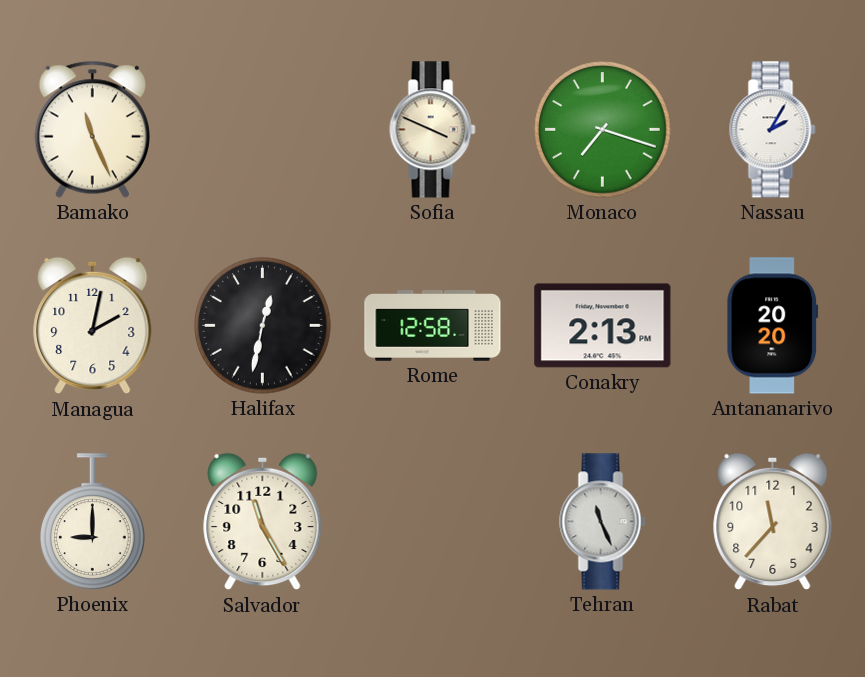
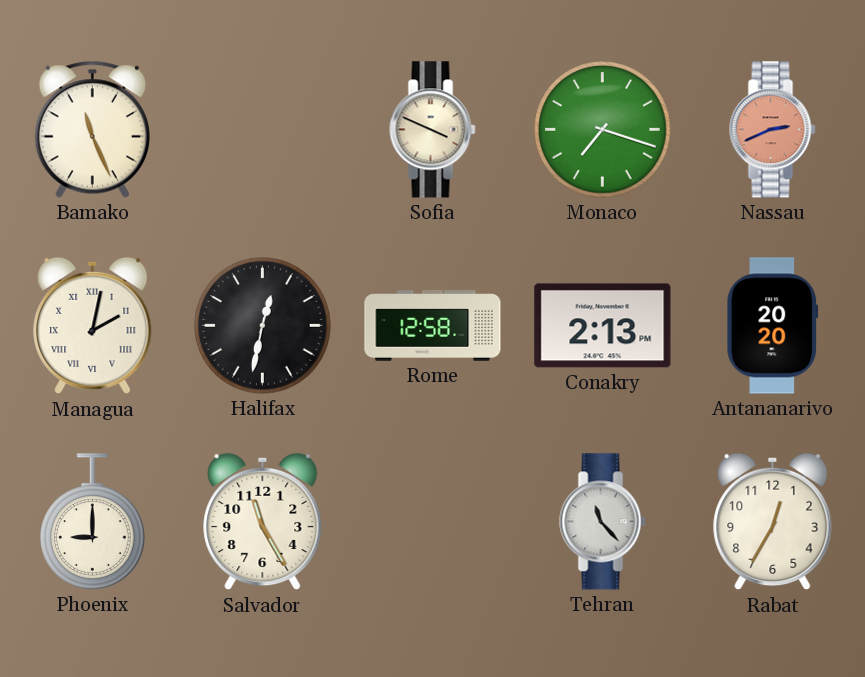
Nassau: 2:05 -> 2:41
Nassau dial: white -> salmon
Managua numerals: Arabic -> Roman
Tehran: 11:26 -> 11:23
Rabat: 11:37 -> 12:35
